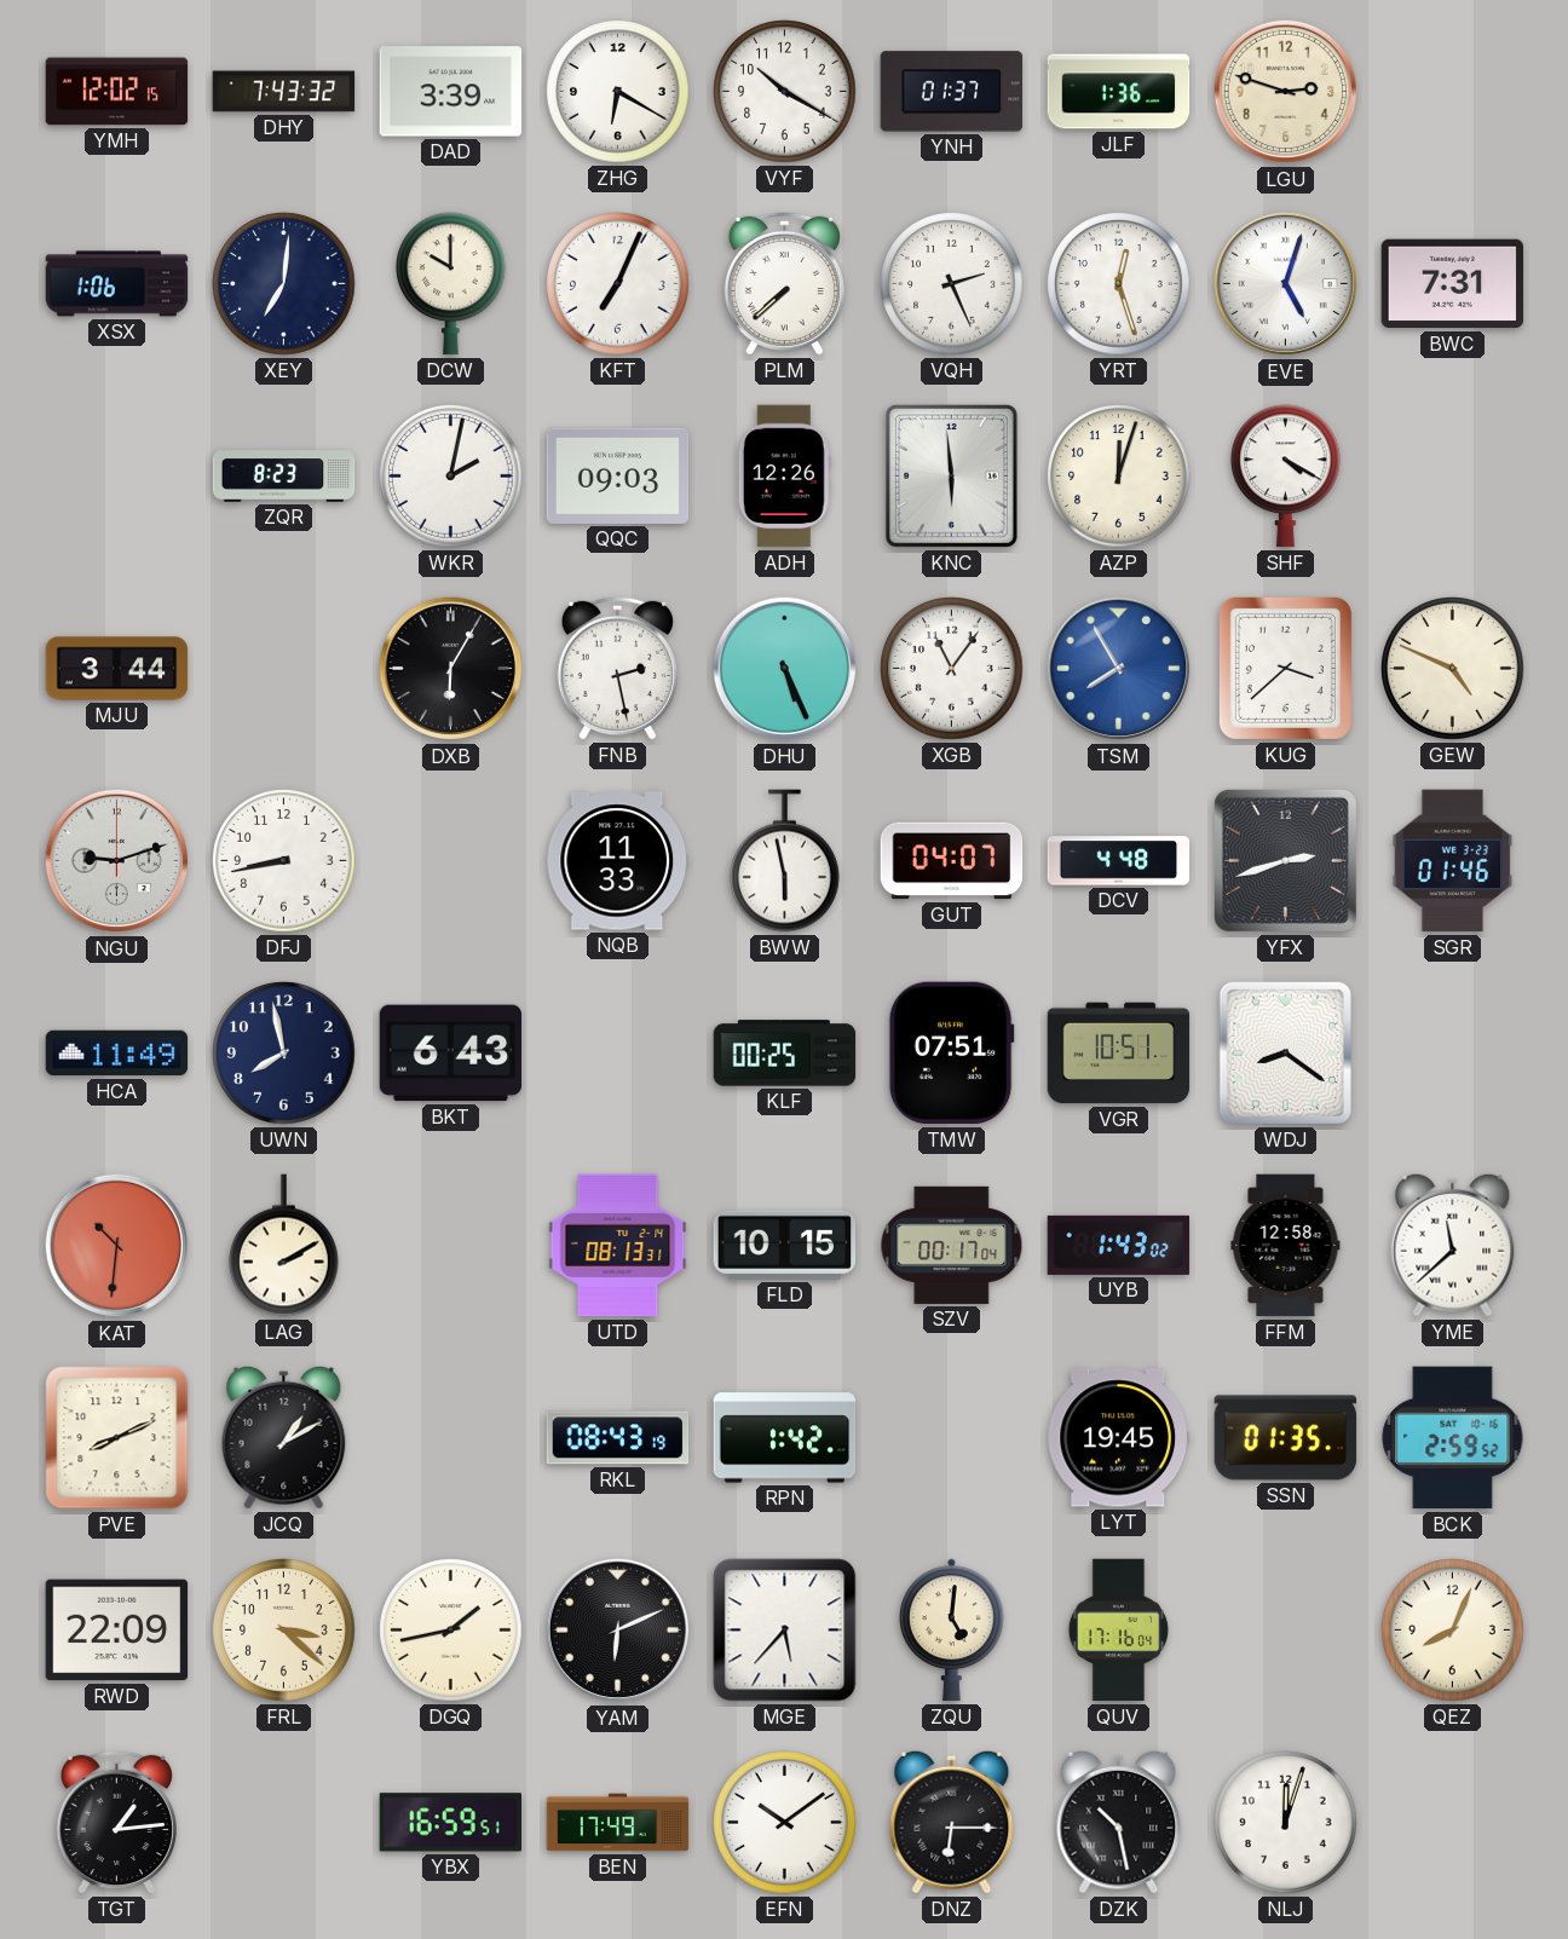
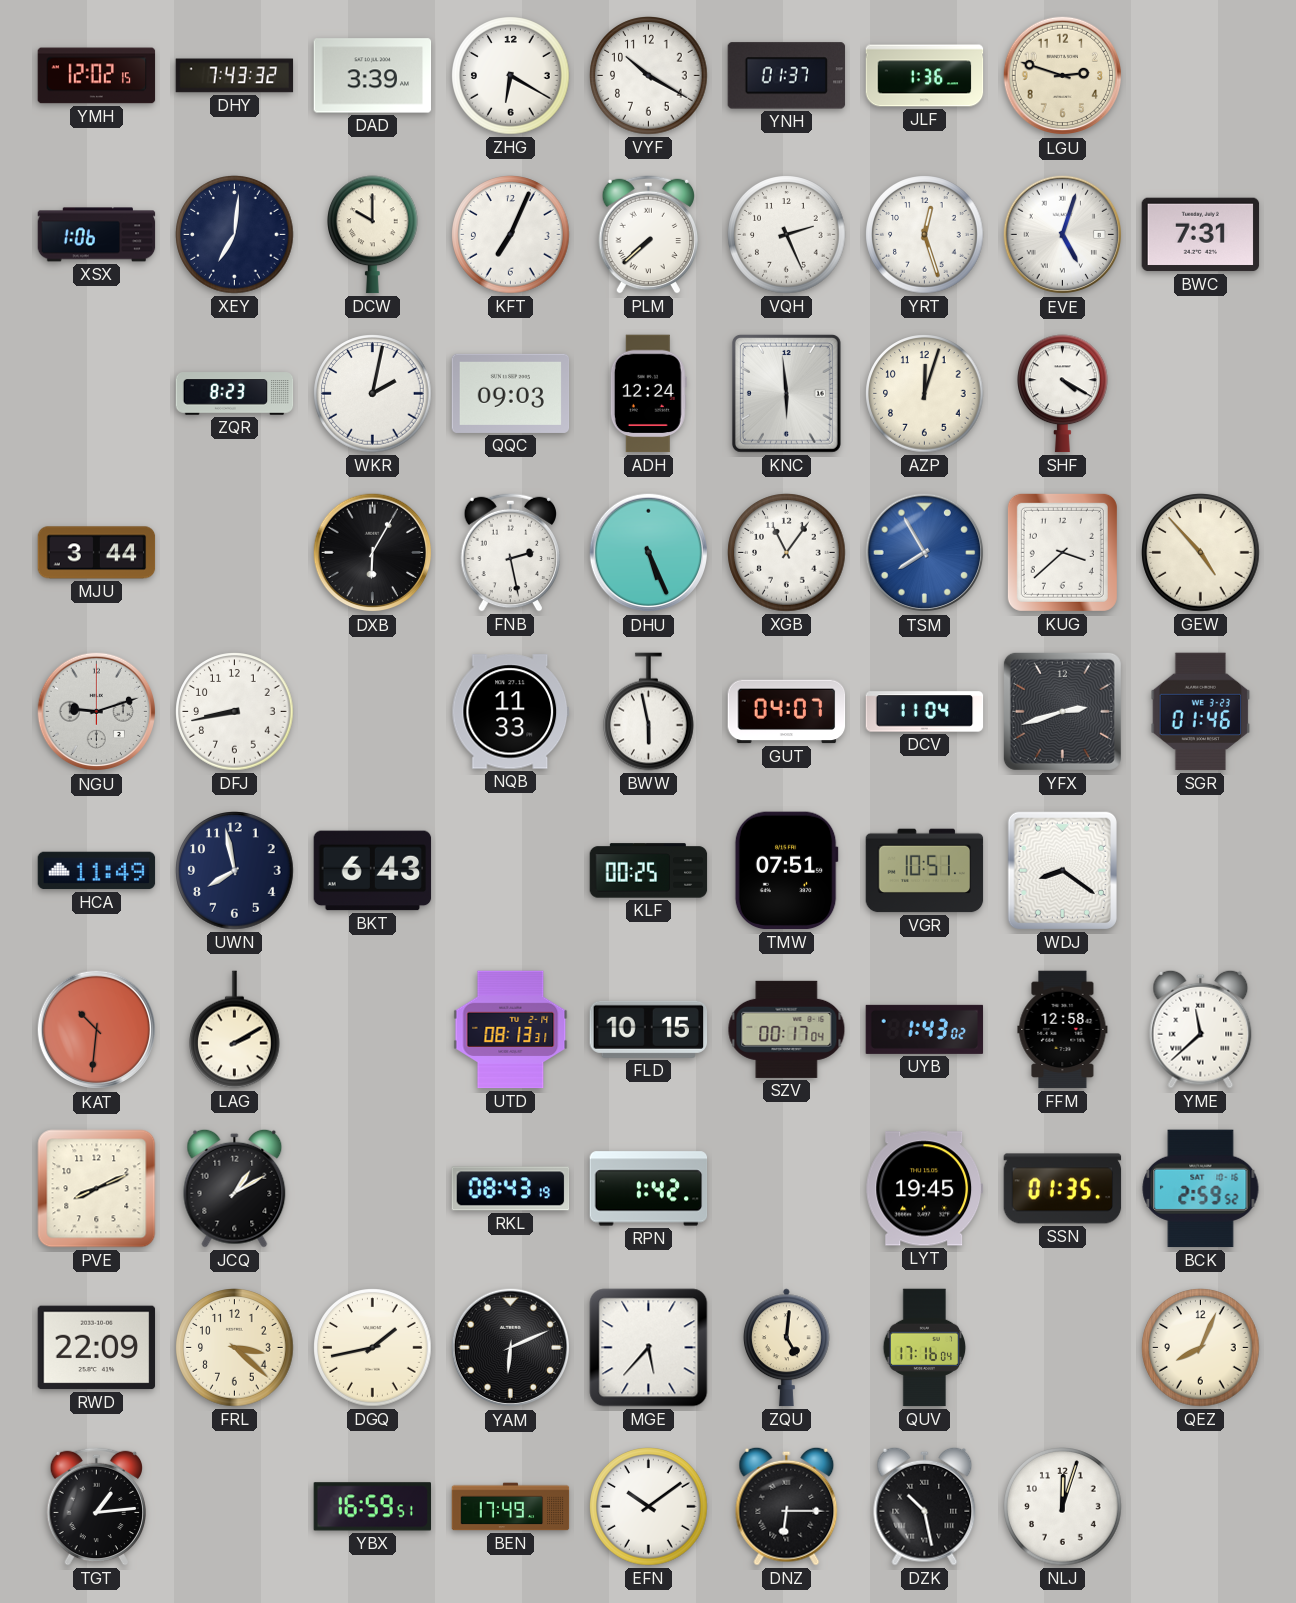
ADH: 12:26 -> 12:24
GEW: 4:49 -> 4:53
DCV: 4:48 -> 11:04
